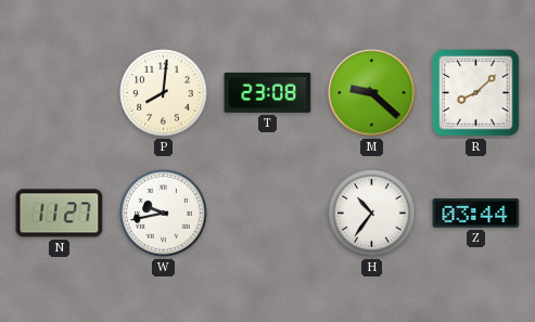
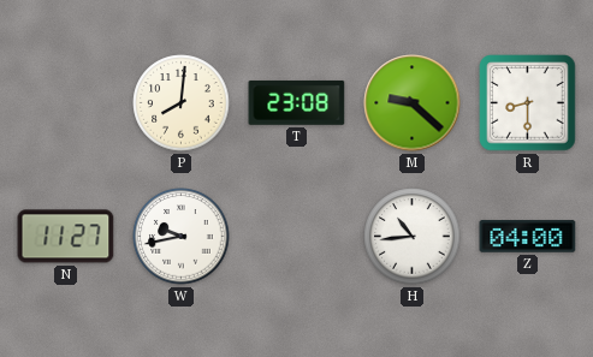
R: 8:08 -> 8:30
H: 10:36 -> 10:44
Z: 03:44 -> 04:00
